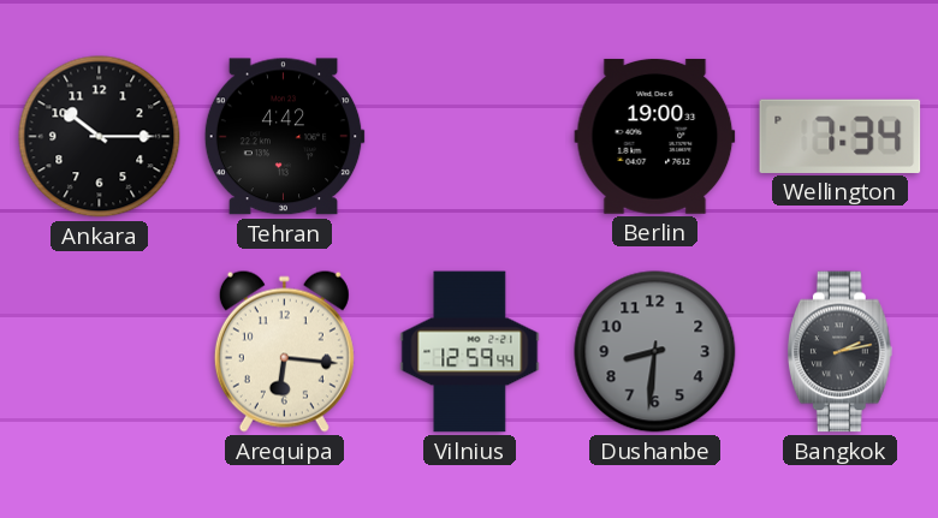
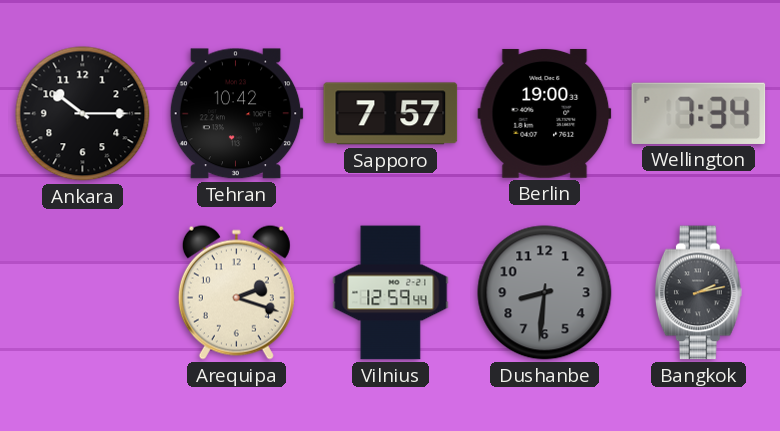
Tehran: 4:42 -> 10:42
Sapporo: none -> 7:57
Arequipa: 6:16 -> 2:18
